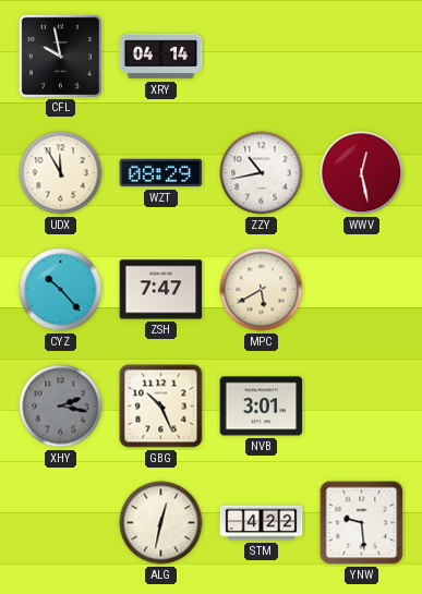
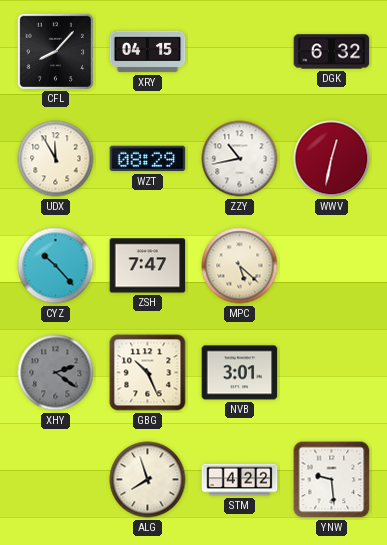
CFL: 9:58 -> 8:07
XRY: 04:14 -> 04:15
DGK: none -> 6:32
WWV: 12:28 -> 12:32
MPC: 5:40 -> 5:22
XHY: 2:17 -> 2:21
ALG: 12:32 -> 7:57
